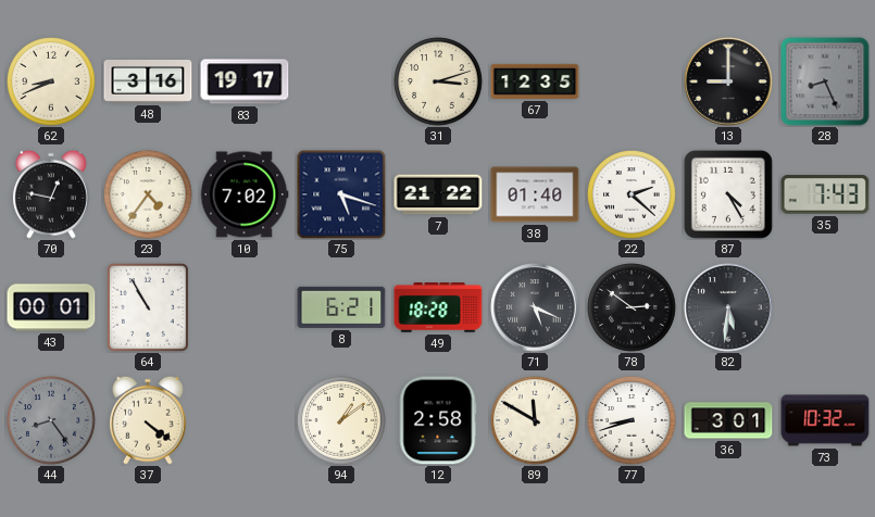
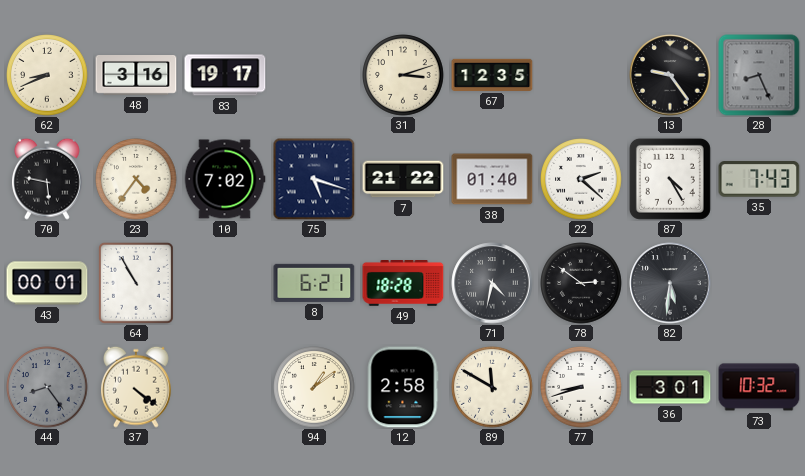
13: 9:00 -> 9:24
70: 12:47 -> 5:47
71: 5:19 -> 4:32
